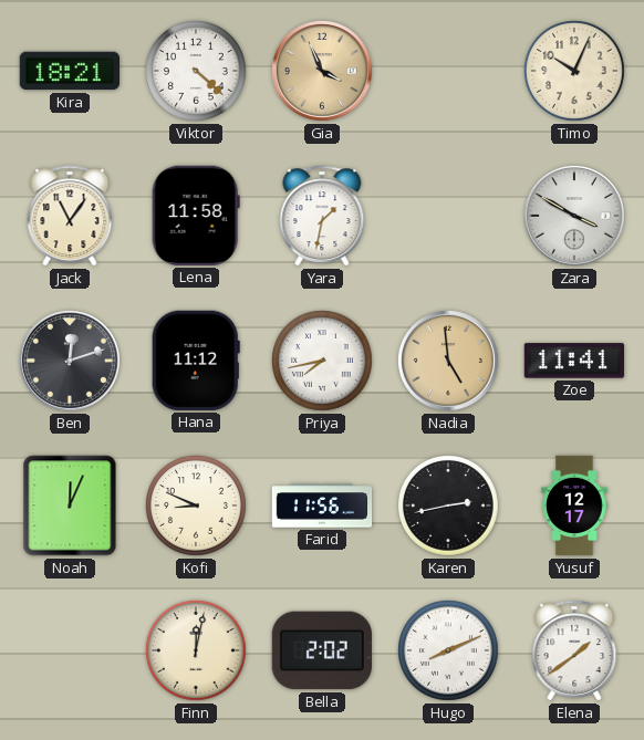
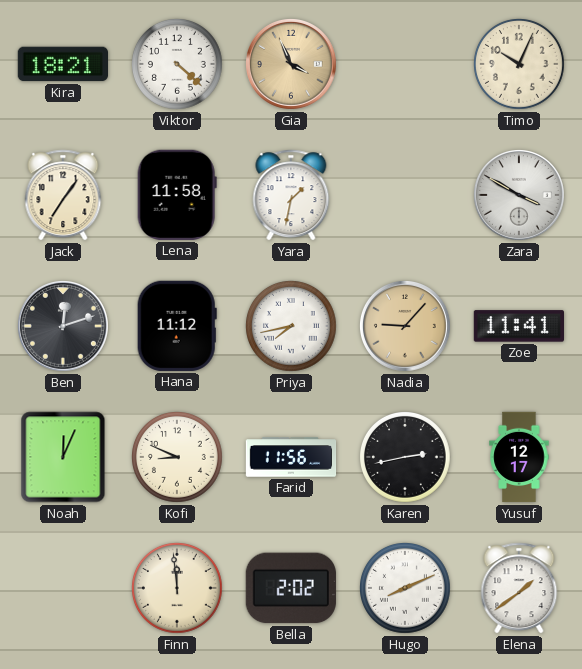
Jack: 11:06 -> 7:06
Nadia: 4:59 -> 9:07
Finn: 12:02 -> 11:59
